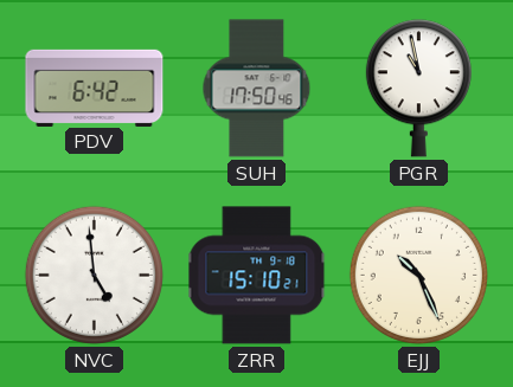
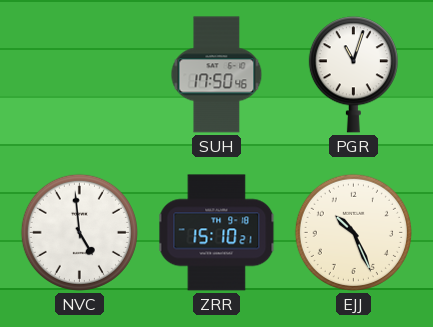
PDV: 6:42 -> none
PGR: 10:58 -> 11:03
